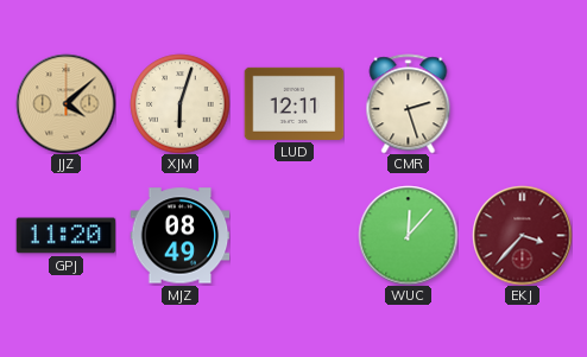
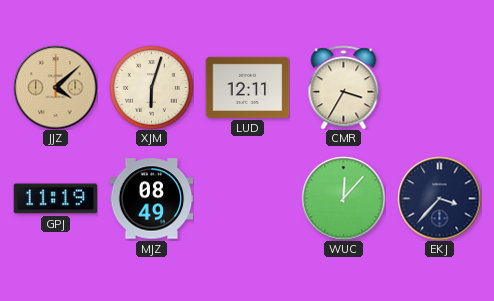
CMR: 2:27 -> 3:35
GPJ: 11:20 -> 11:19
EKJ dial: burgundy -> navy
